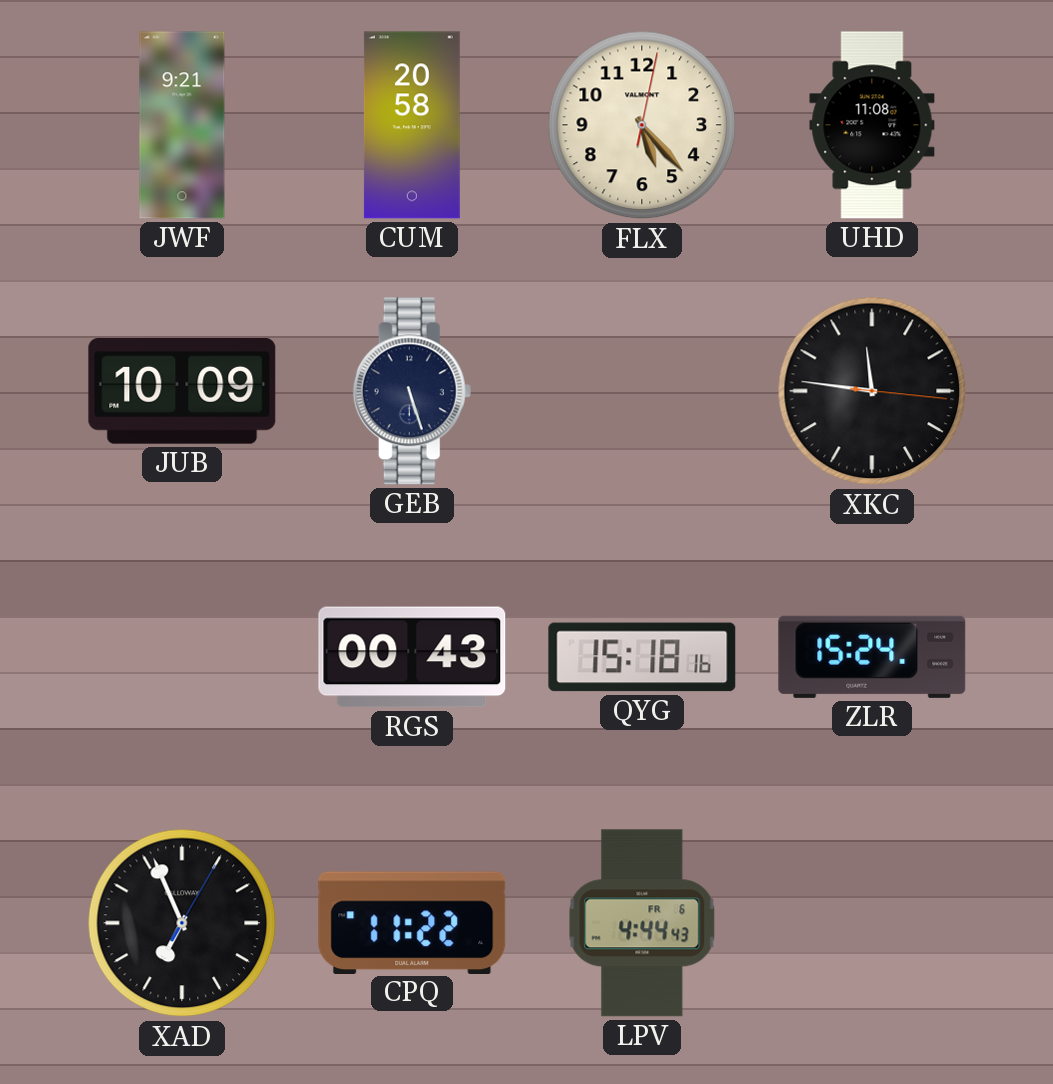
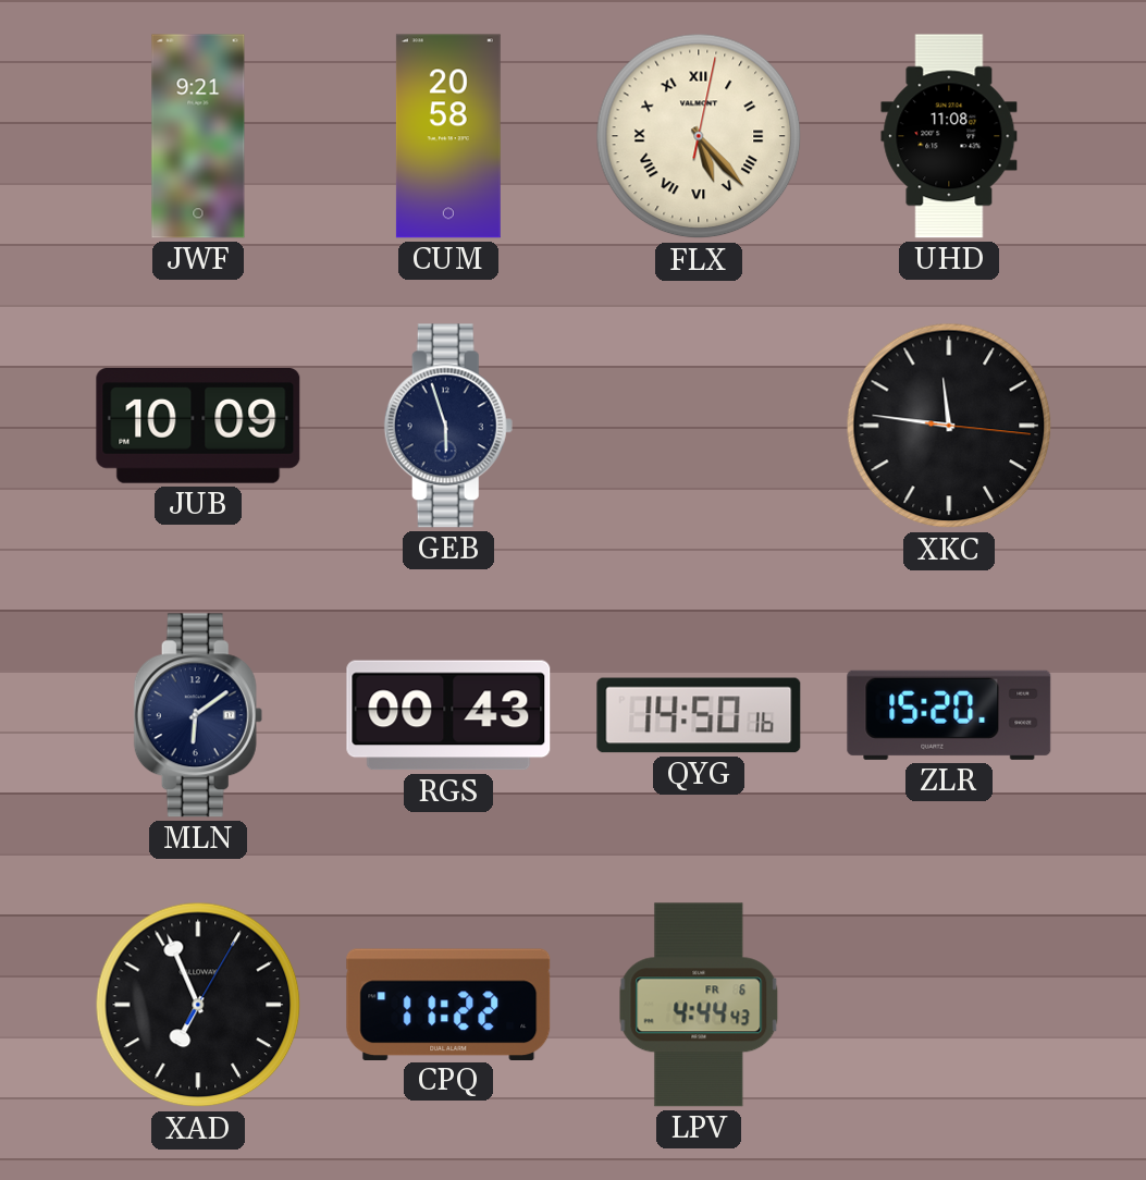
FLX numerals: Arabic -> Roman
GEB: 5:27 -> 5:57
MLN: none -> 6:09
QYG: 15:18 -> 14:50
ZLR: 15:24 -> 15:20
